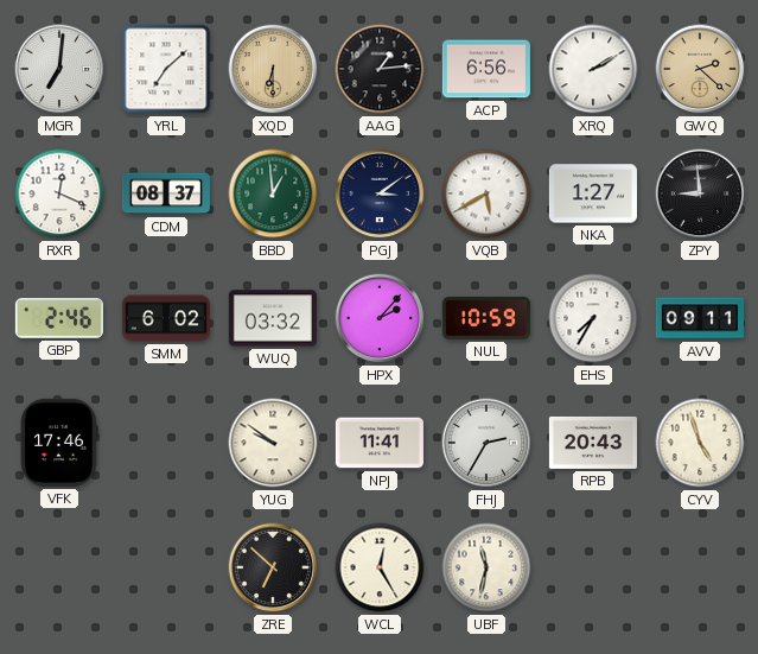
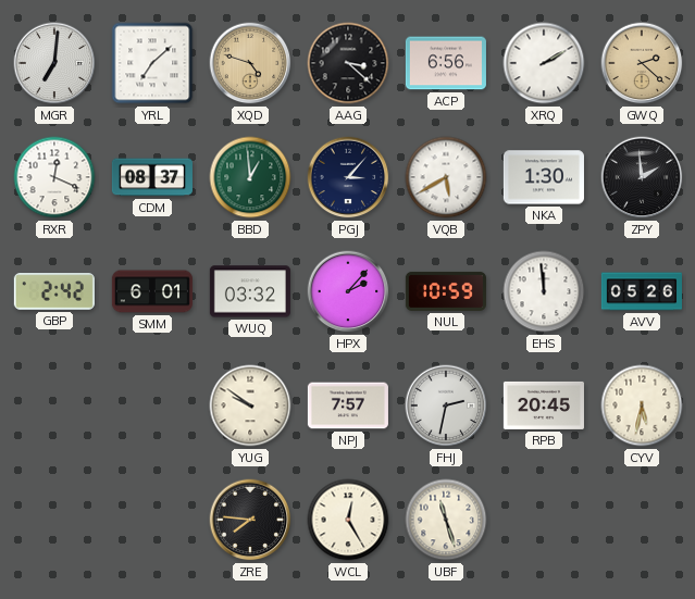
XQD: 6:30 -> 4:48
AAG: 1:14 -> 3:22
PGJ: 3:09 -> 3:07
NKA: 1:27 -> 1:30
ZPY: 8:59 -> 1:59
GBP: 2:46 -> 2:42
SMM: 6:02 -> 6:01
EHS: 7:35 -> 11:59
AVV: 09:11 -> 05:26
VFK: 17:46 -> none
NPJ: 11:41 -> 7:57
FHJ: 2:35 -> 2:32
RPB: 20:43 -> 20:45
CYV: 4:57 -> 5:32
ZRE: 6:52 -> 7:46
UBF: 11:32 -> 11:27
